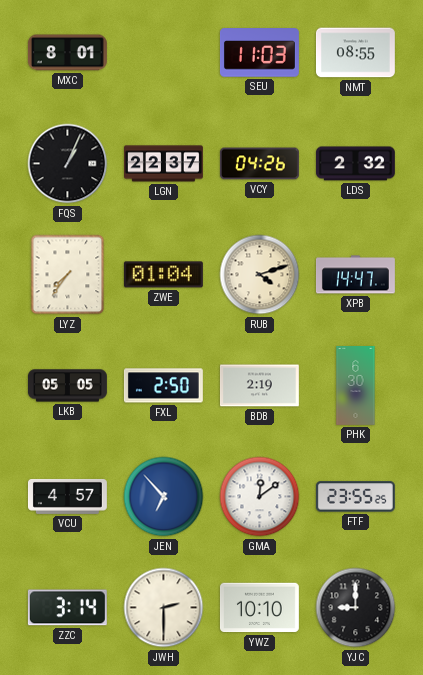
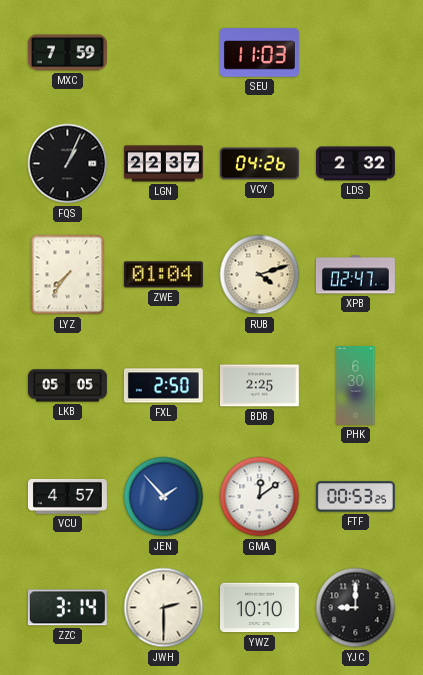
MXC: 8:01 -> 7:59
NMT: 08:55 -> none
XPB: 14:47 -> 02:47
BDB: 2:19 -> 2:25
JEN: 6:53 -> 1:53
FTF: 23:55 -> 00:53
